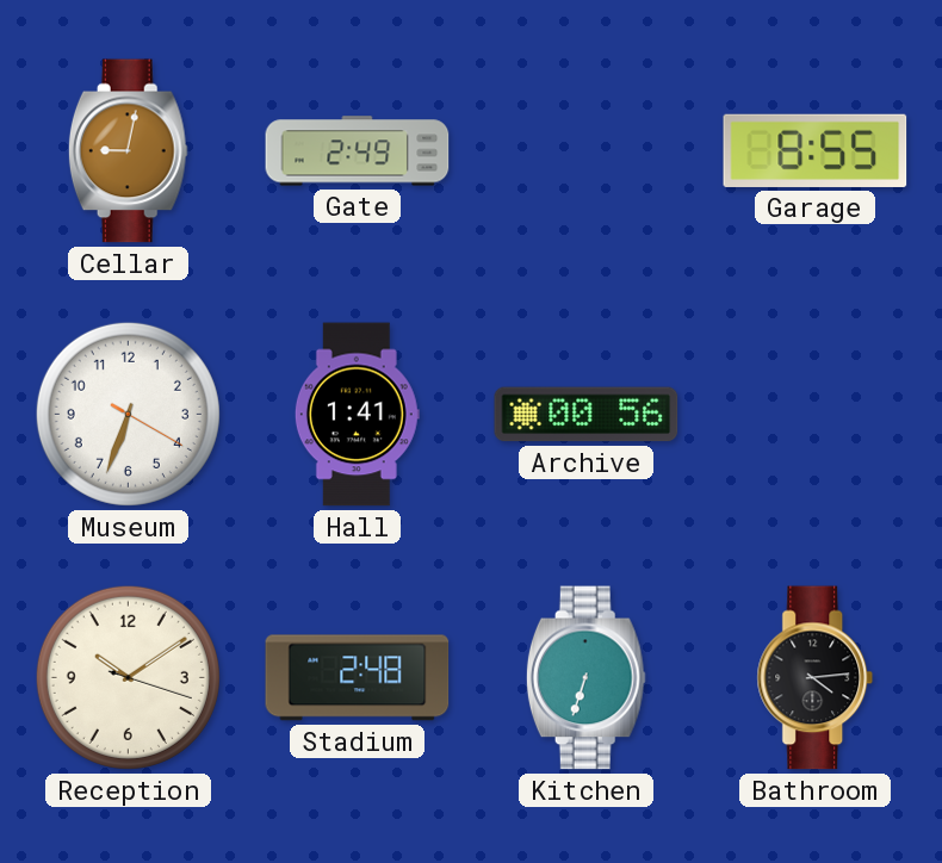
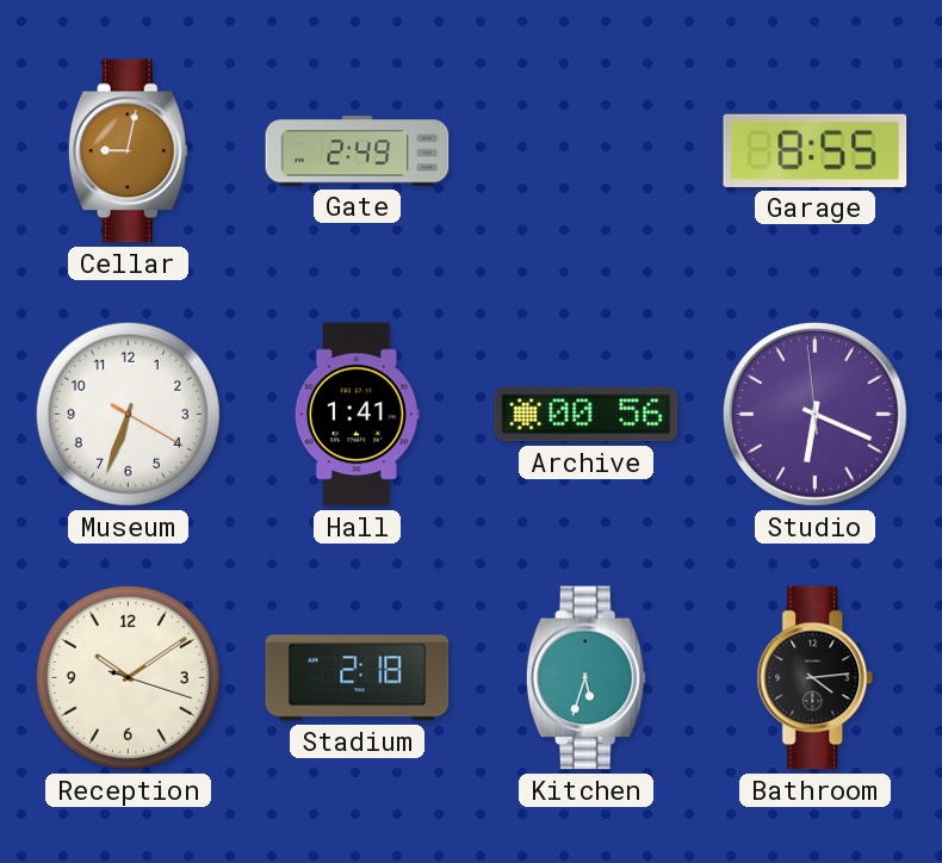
Studio: none -> 6:18
Stadium: 2:48 -> 2:18
Kitchen: 6:33 -> 5:33
